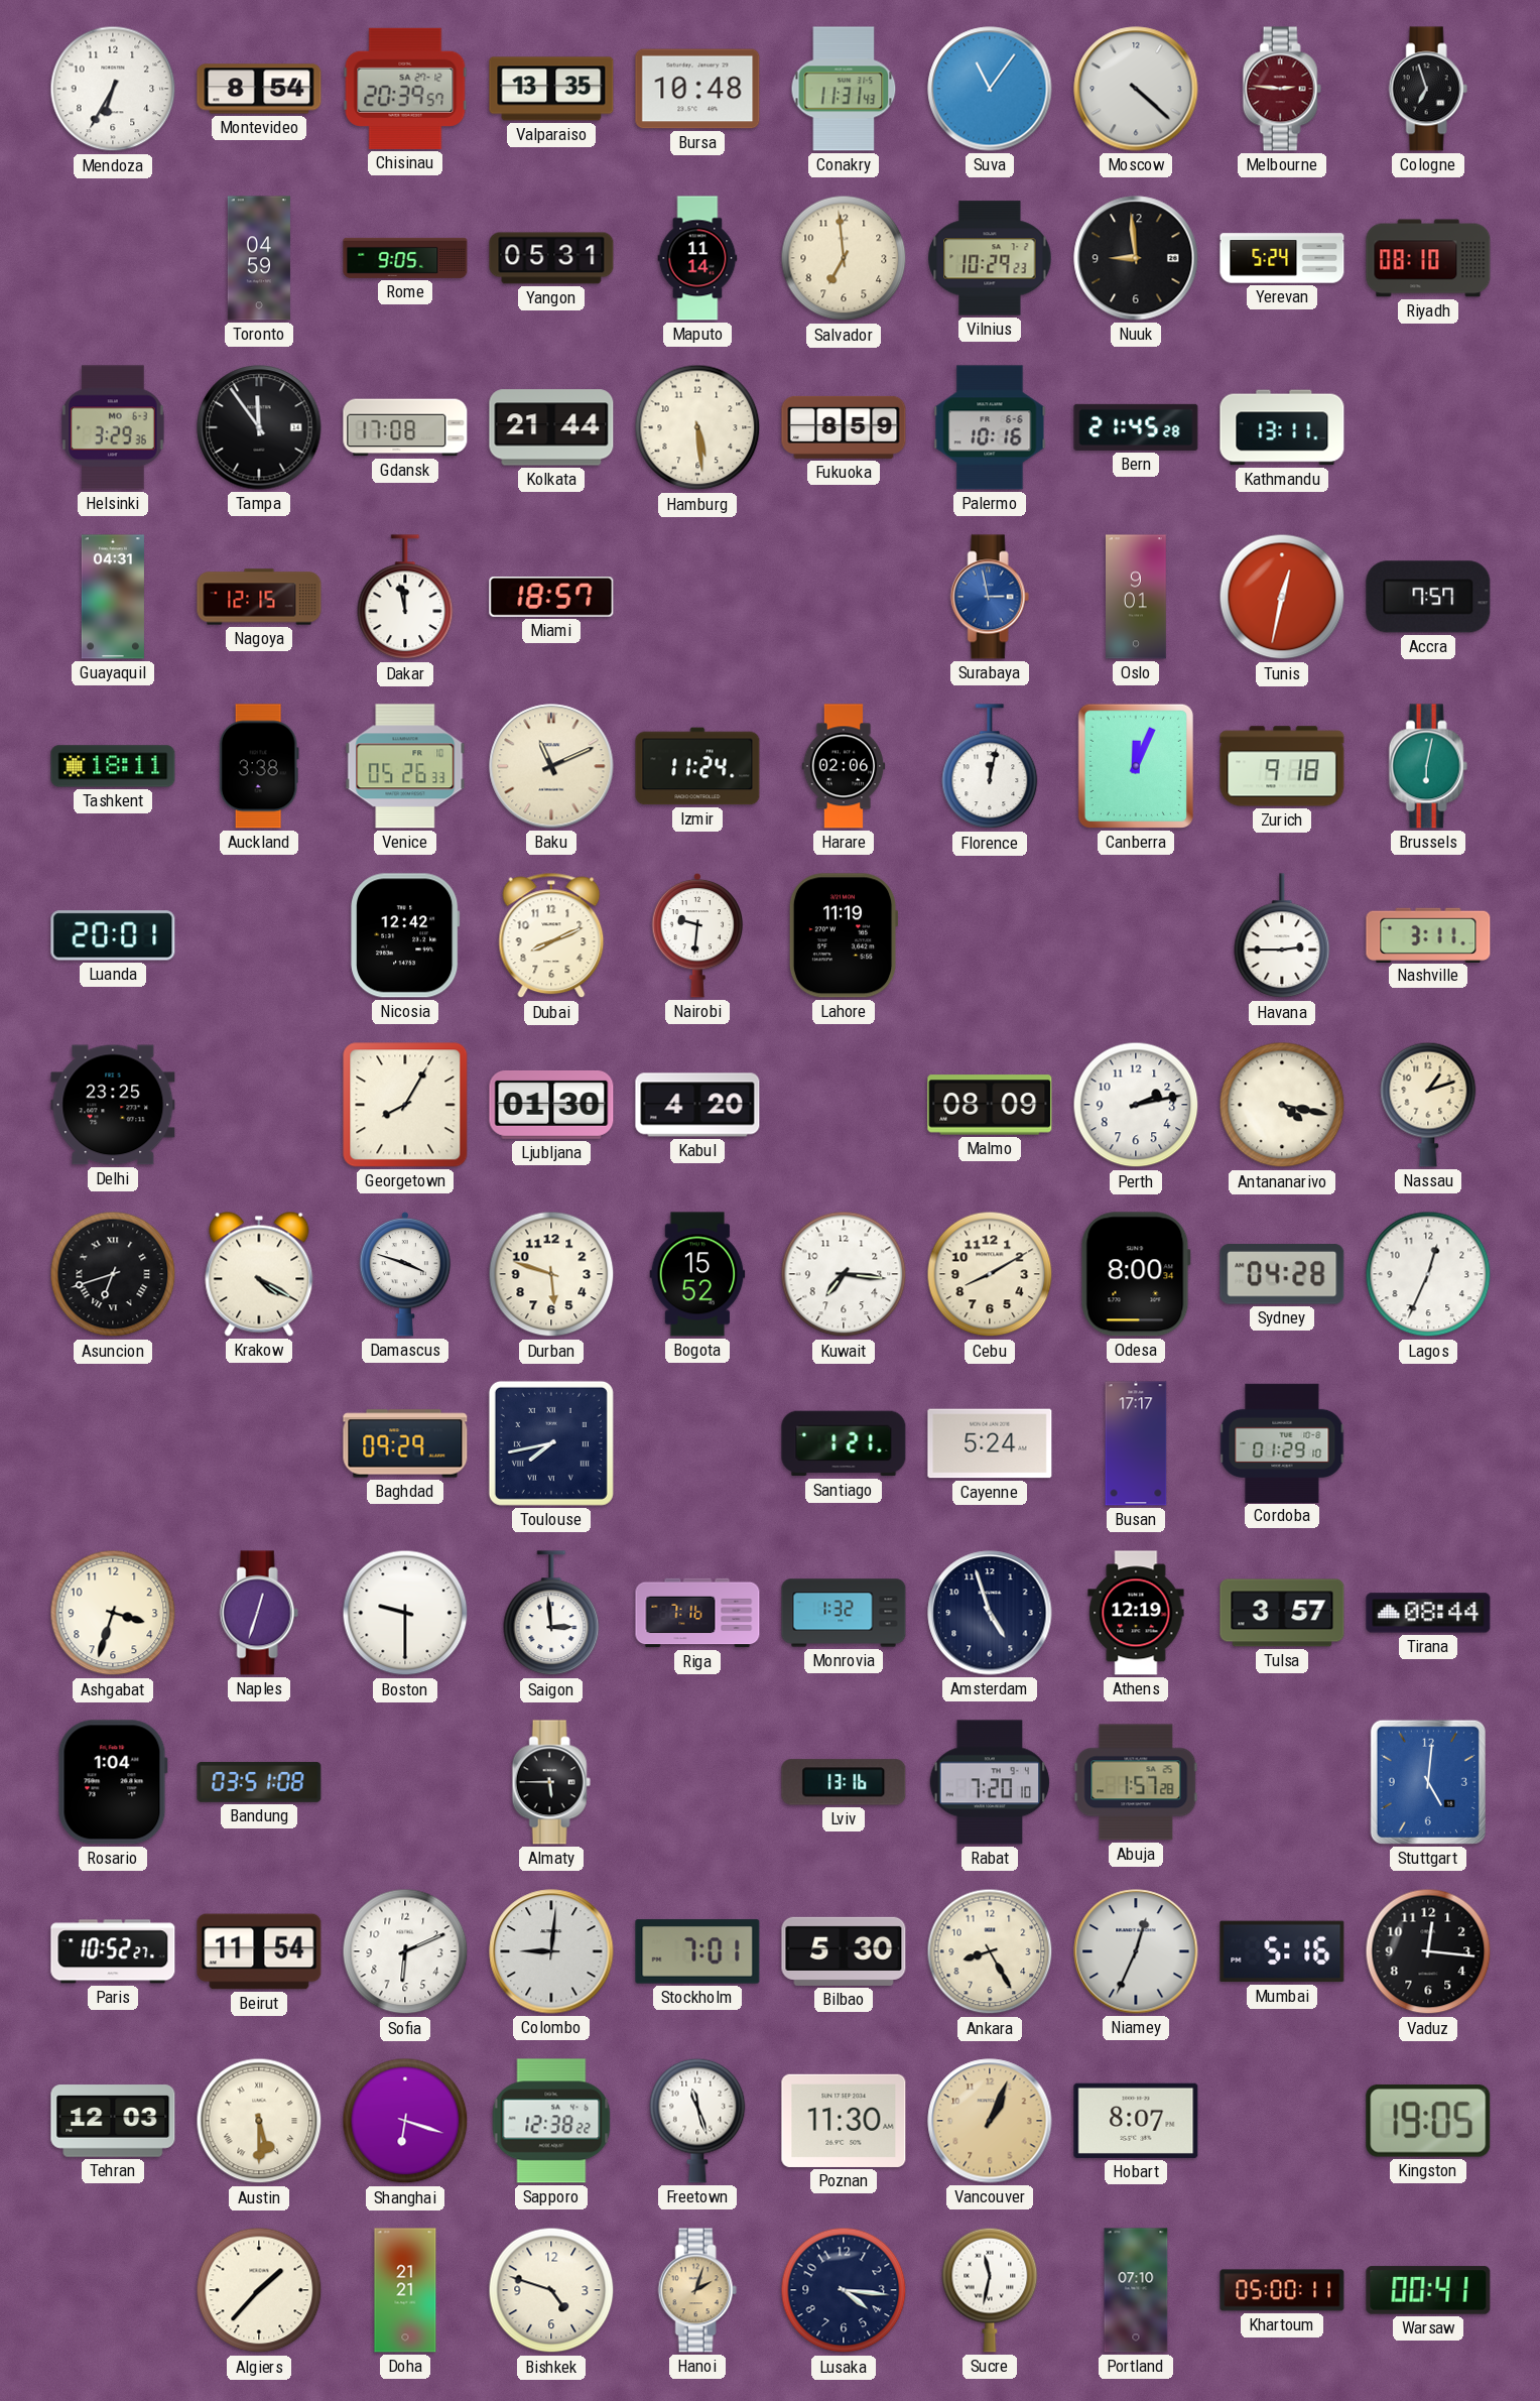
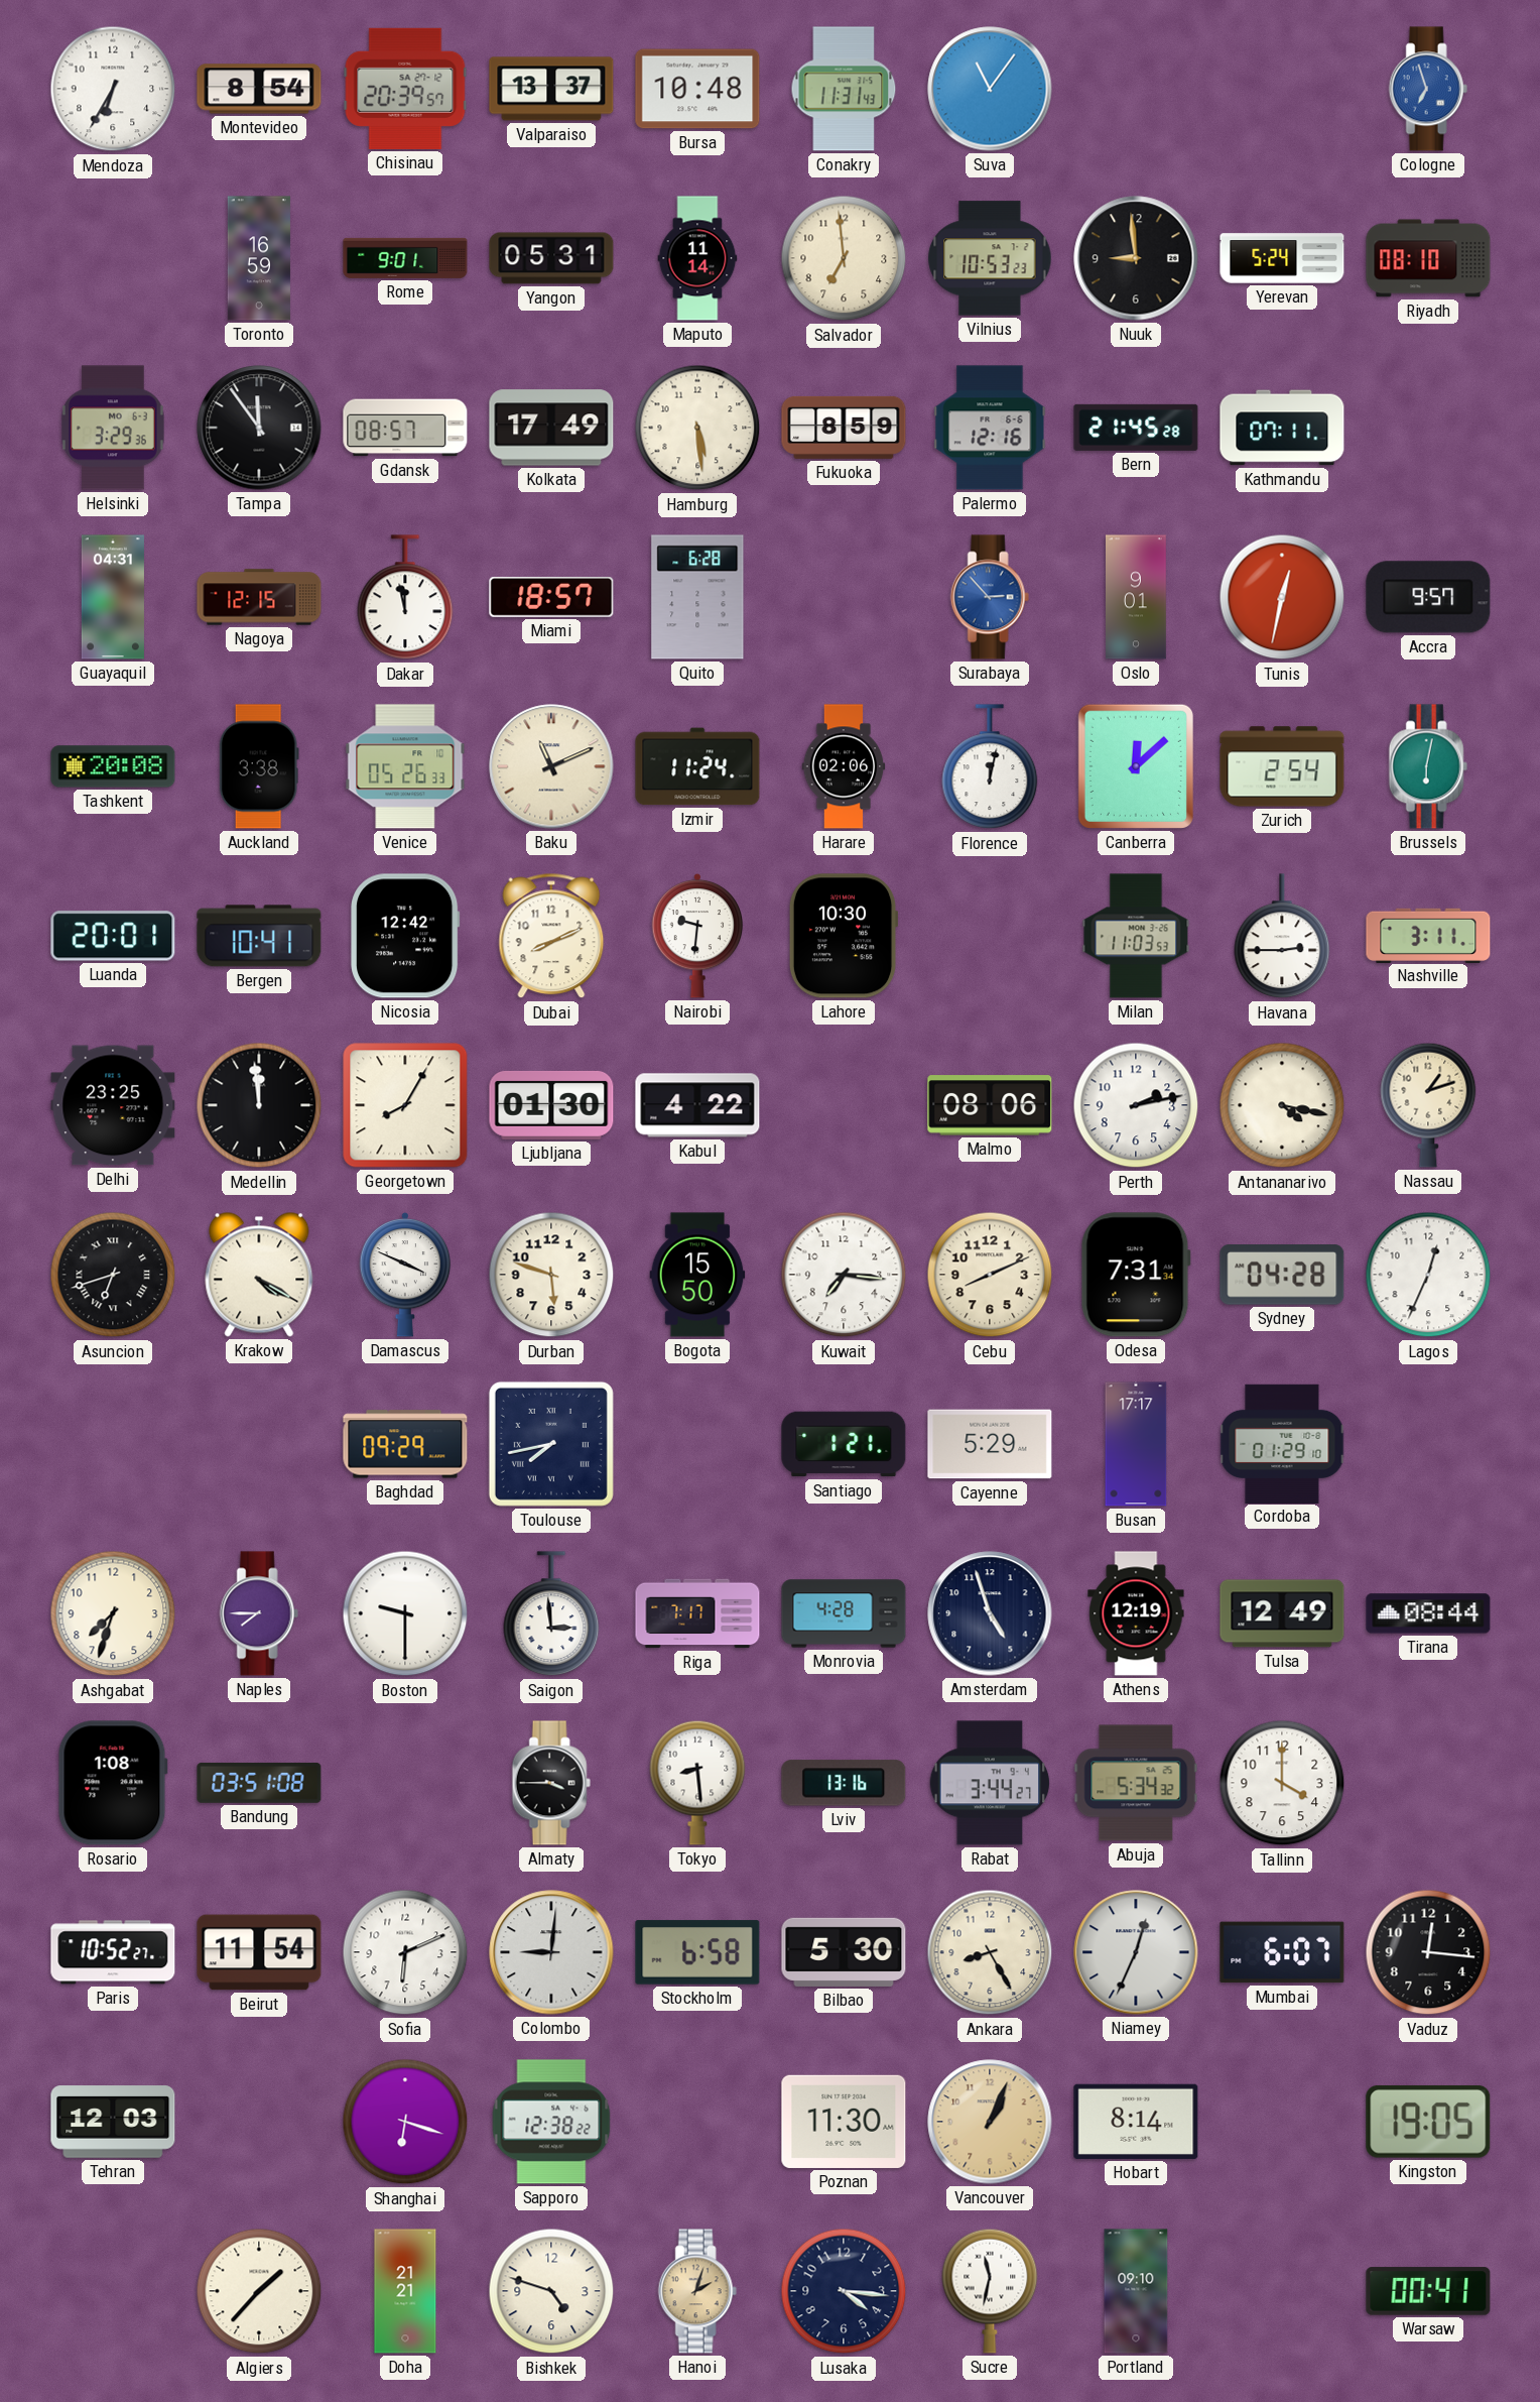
Valparaiso: 13:35 -> 13:37
Moscow: 4:22 -> none
Melbourne: 2:46 -> none
Cologne dial: black -> blue
Toronto: 04:59 -> 16:59
Rome: 9:05 -> 9:01
Vilnius: 10:29 -> 10:53
Gdansk: 17:08 -> 08:57
Kolkata: 21:44 -> 17:49
Palermo: 10:16 -> 12:16
Kathmandu: 13:11 -> 07:11
Quito: none -> 6:28
Surabaya: 2:58 -> 2:53
Accra: 7:57 -> 9:57
Tashkent: 18:11 -> 20:08
Canberra: 12:04 -> 12:08
Zurich: 9:18 -> 2:54
Bergen: none -> 10:41
Lahore: 11:19 -> 10:30
Milan: none -> 11:03
Medellin: none -> 11:59
Kabul: 4:20 -> 4:22
Malmo: 08:09 -> 08:06
Damascus: 3:48 -> 3:49
Bogota: 15:52 -> 15:50
Cebu: 8:10 -> 8:11
Odesa: 8:00 -> 7:31
Cayenne: 5:24 -> 5:29
Ashgabat: 3:33 -> 7:33
Naples: 12:33 -> 7:45
Riga: 7:16 -> 7:17
Monrovia: 1:32 -> 4:28
Tulsa: 3:57 -> 12:49
Rosario: 1:04 -> 1:08
Almaty: 5:45 -> 3:45
Tokyo: none -> 8:29
Rabat: 7:20 -> 3:44
Abuja: 1:57 -> 5:34
Tallinn: none -> 4:00
Stuttgart: 5:01 -> none
Stockholm: 7:01 -> 6:58
Mumbai: 5:16 -> 6:07
Austin: 5:30 -> none
Freetown: 11:27 -> none
Hobart: 8:07 -> 8:14
Portland: 07:10 -> 09:10
Khartoum: 05:00 -> none
